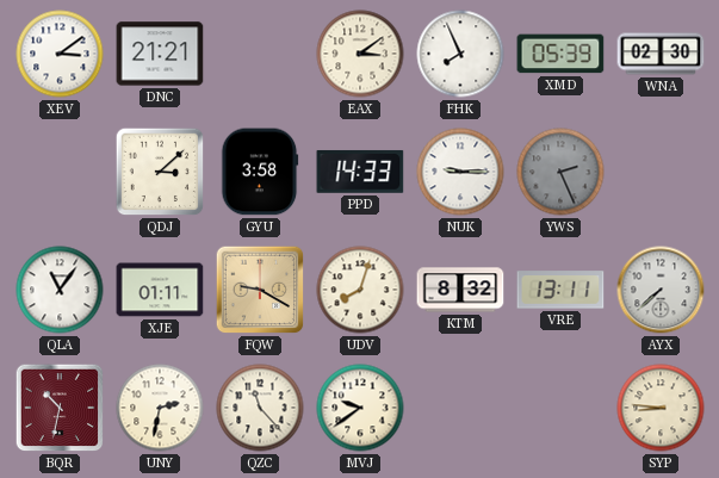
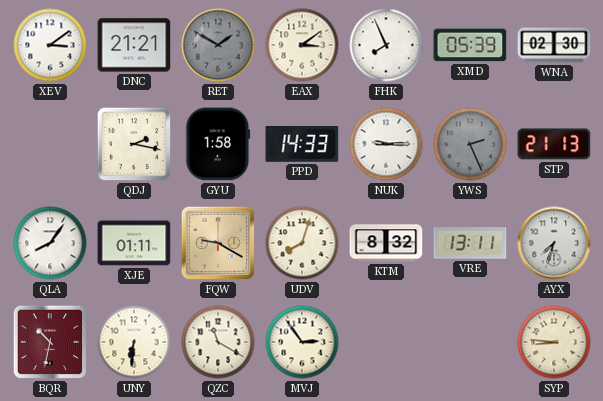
RET: none -> 1:50
QDJ: 3:08 -> 2:17
GYU: 3:58 -> 1:58
STP: none -> 21:13
QLA: 11:06 -> 8:06
AYX: 7:38 -> 7:33
UNY: 2:32 -> 6:31
QZC: 11:23 -> 11:20
MVJ: 9:39 -> 2:54
